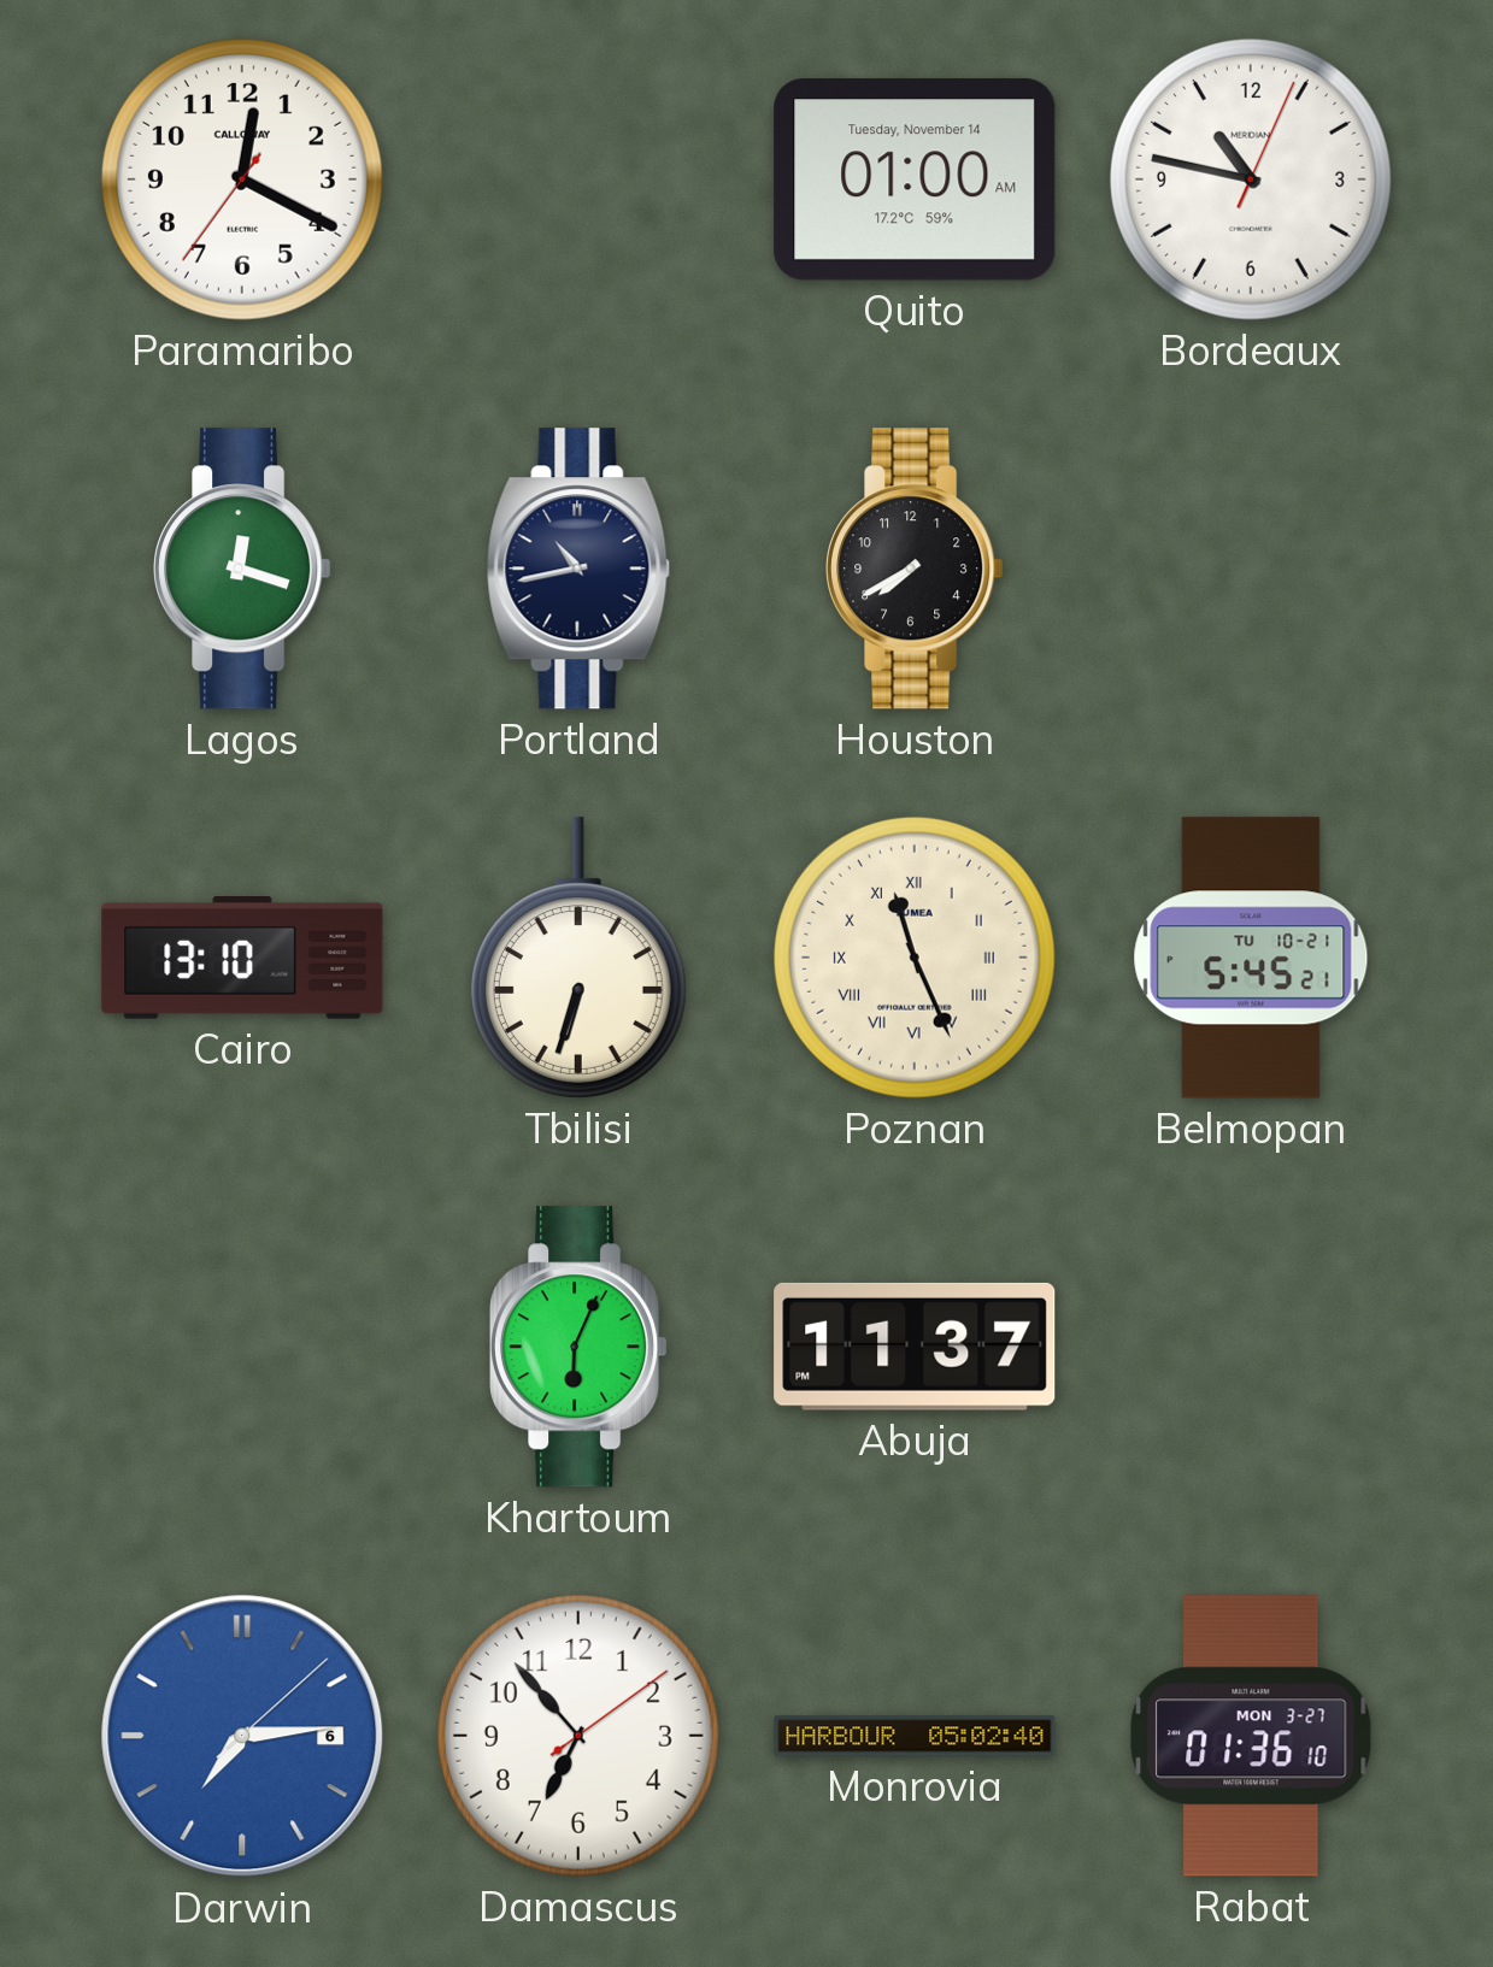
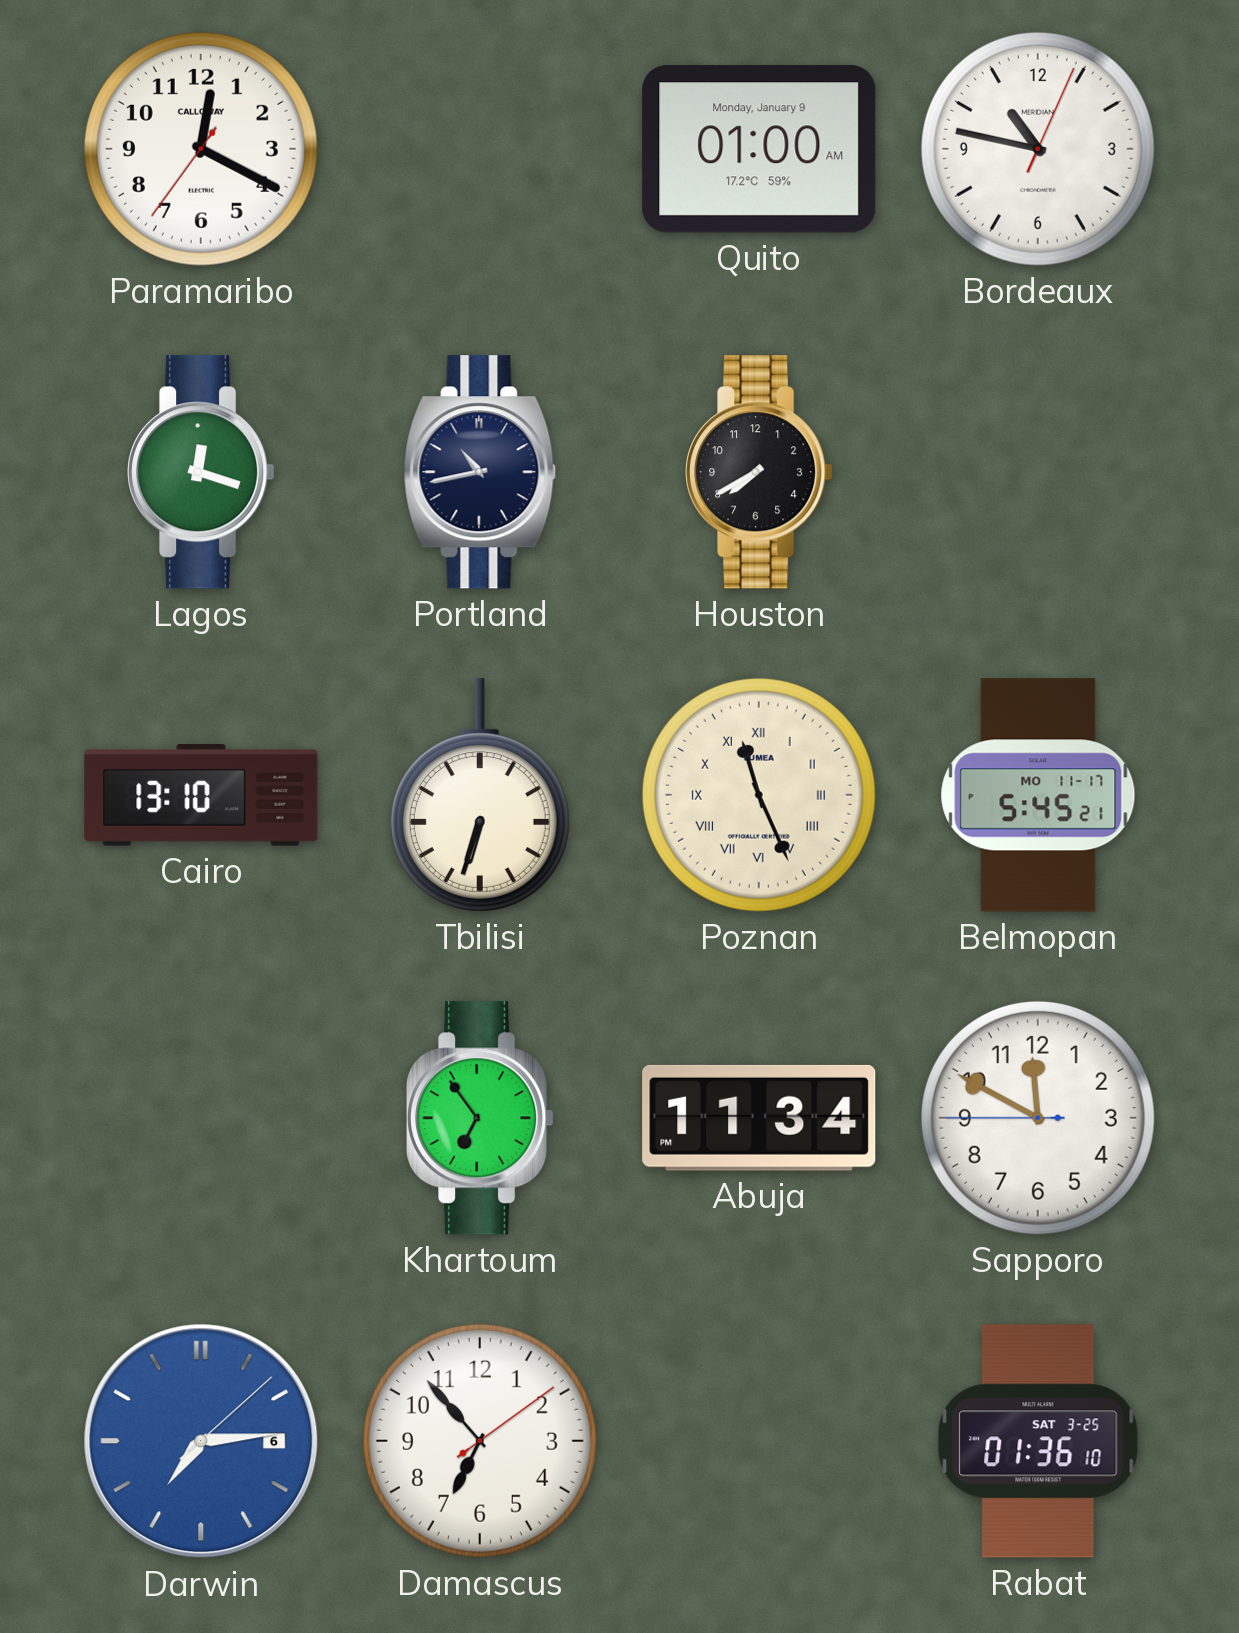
Quito date: Tuesday, November 14 -> Monday, January 9
Belmopan date: TU 10-21 -> MO 11-17
Khartoum: 6:04 -> 6:54
Abuja: 11:37 -> 11:34
Sapporo: none -> 11:49
Monrovia: 05:02 -> none
Rabat date: MON 3-27 -> SAT 3-25
